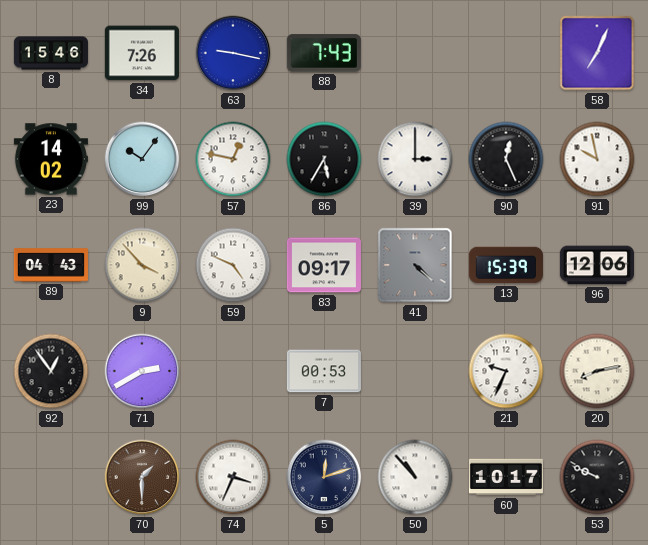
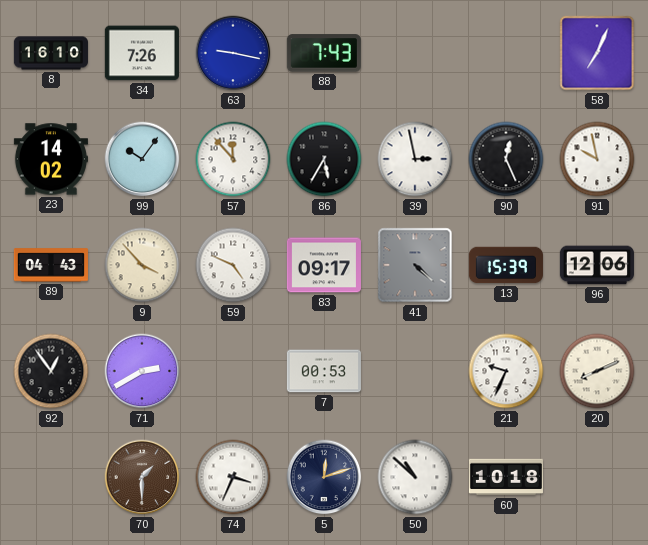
8: 15:46 -> 16:10
57: 12:47 -> 11:53
39: 3:00 -> 2:58
20: 8:13 -> 8:11
50: 10:53 -> 10:52
60: 10:17 -> 10:18
53: 9:49 -> none
